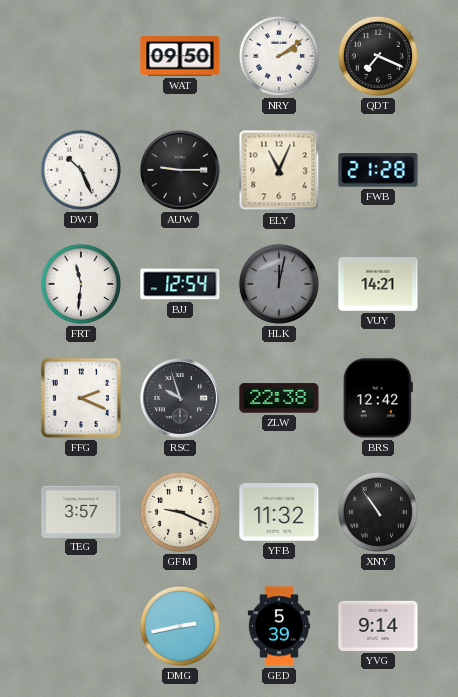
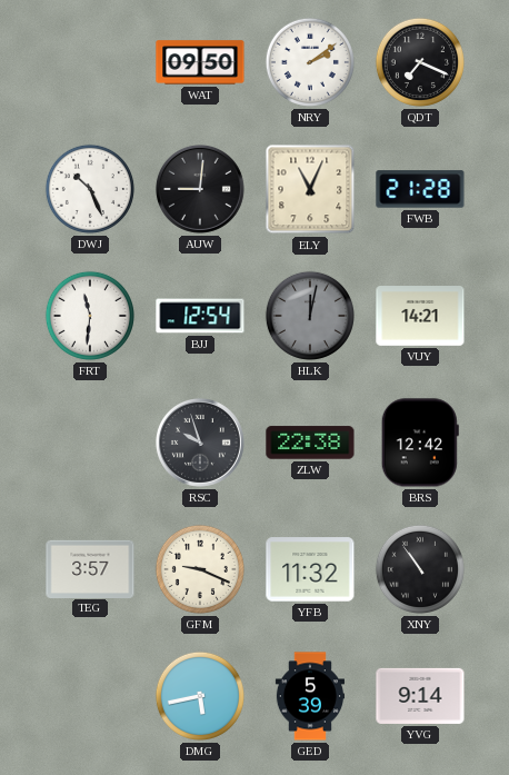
AUW: 9:15 -> 9:01
FFG: 2:19 -> none
DMG: 2:43 -> 5:43
